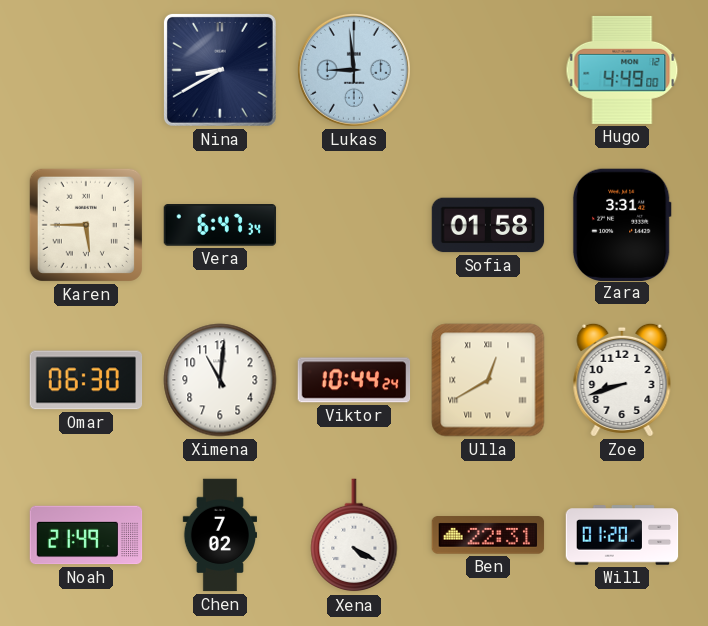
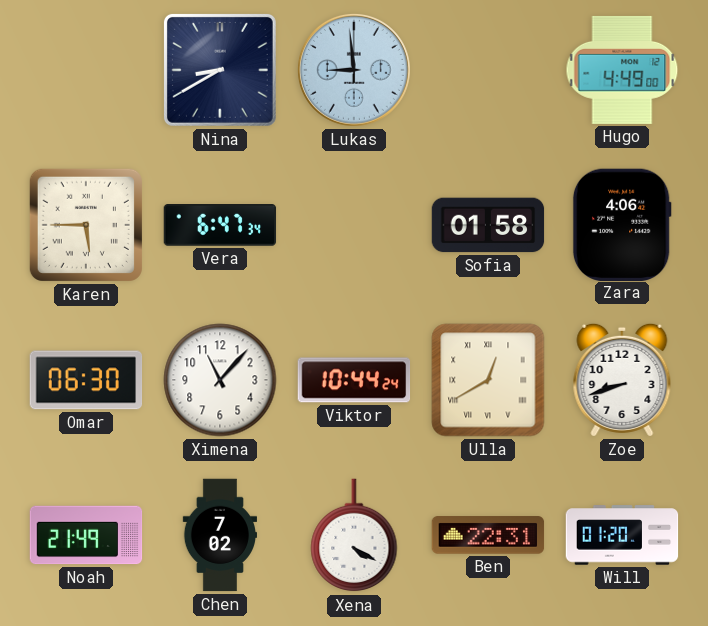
Zara: 3:31 -> 4:06
Ximena: 11:01 -> 11:07
